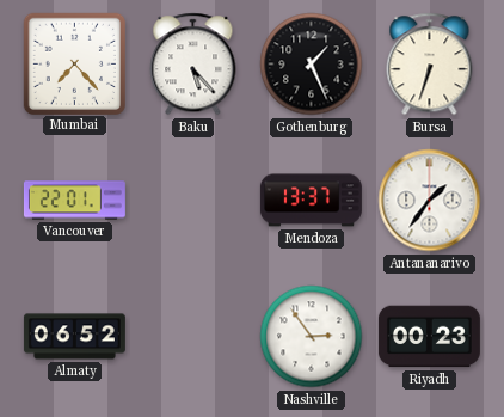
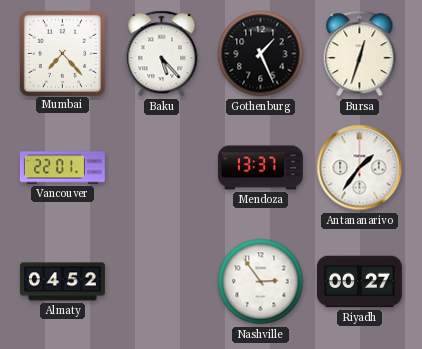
Bursa: 6:33 -> 12:33
Almaty: 06:52 -> 04:52
Riyadh: 00:23 -> 00:27
